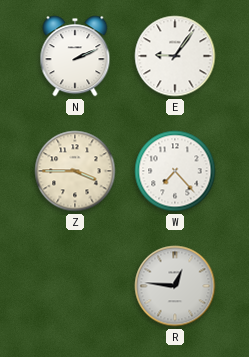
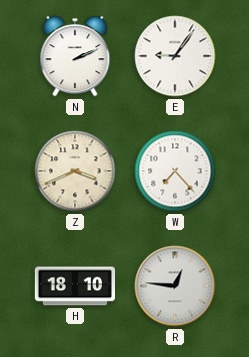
Z: 3:45 -> 3:41
H: none -> 18:10
